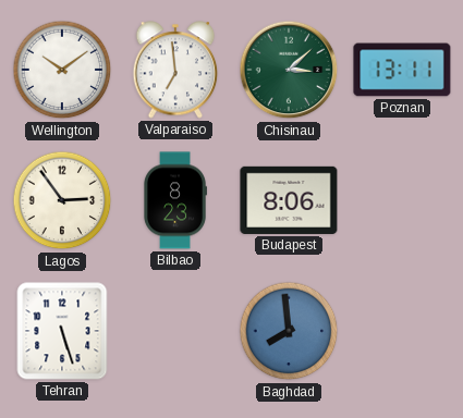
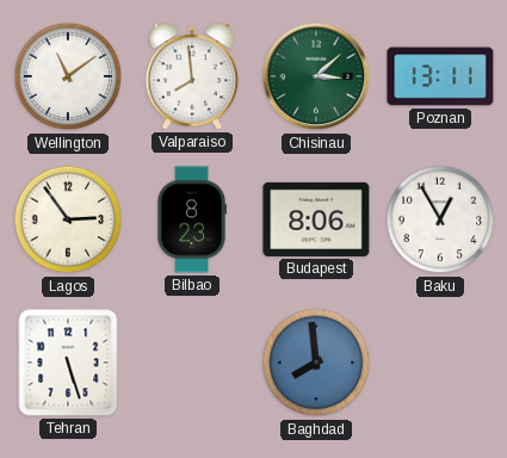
Wellington: 10:09 -> 11:09
Valparaiso: 6:59 -> 7:59
Baku: none -> 12:55
